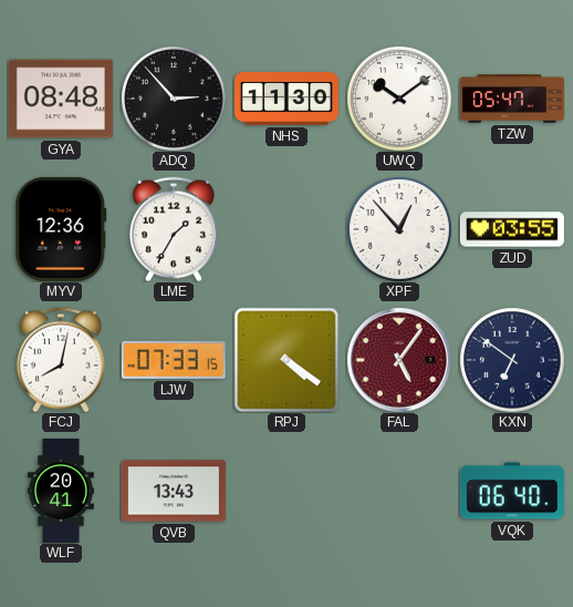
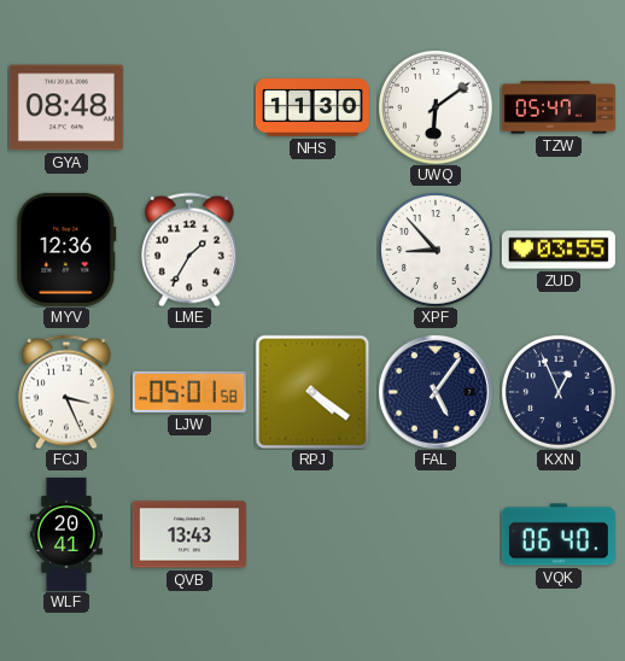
ADQ: 2:53 -> none
UWQ: 10:09 -> 6:09
XPF: 12:53 -> 8:53
FCJ: 8:02 -> 3:26
LJW: 07:33 -> 05:01
FAL dial: burgundy -> navy
KXN: 6:51 -> 12:56
